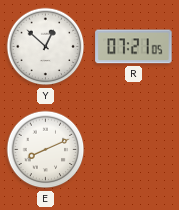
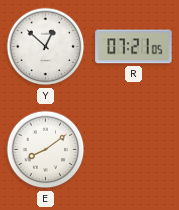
E: 8:11 -> 8:09
